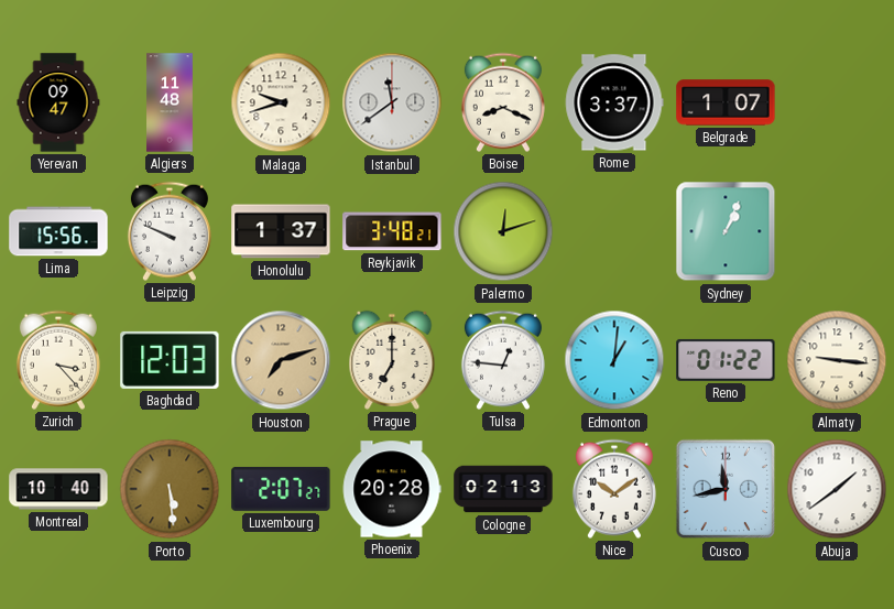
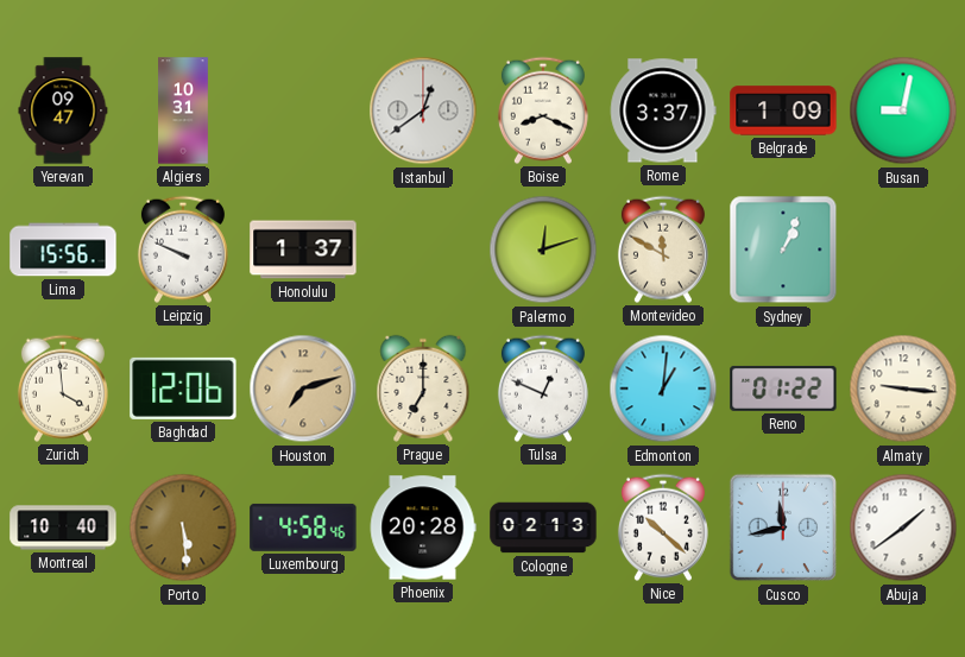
Algiers: 11:48 -> 10:31
Malaga: 9:42 -> none
Istanbul: 11:39 -> 12:39
Belgrade: 1:07 -> 1:09
Busan: none -> 9:02
Reykjavik: 3:48 -> none
Montevideo: none -> 11:50
Zurich: 3:23 -> 3:59
Baghdad: 12:03 -> 12:06
Tulsa: 12:46 -> 12:49
Luxembourg: 2:07 -> 4:58
Nice: 10:09 -> 10:22
